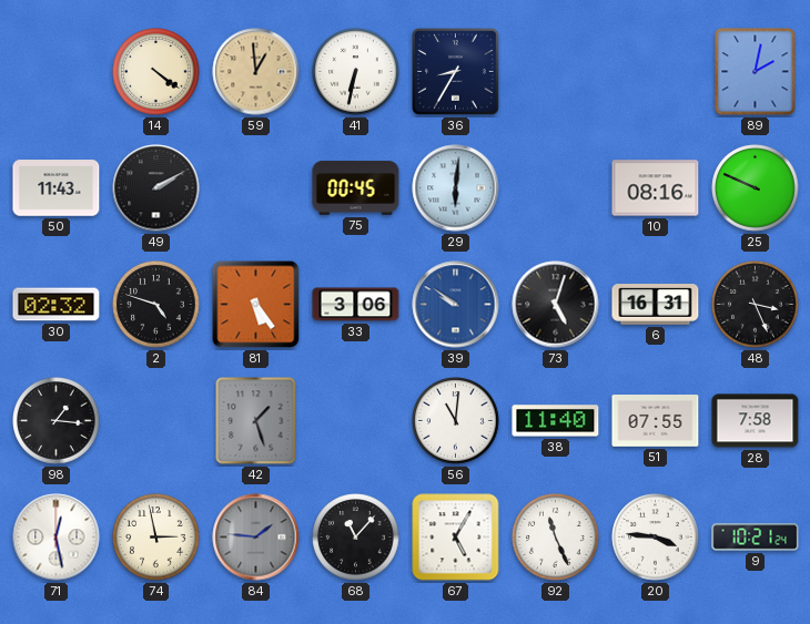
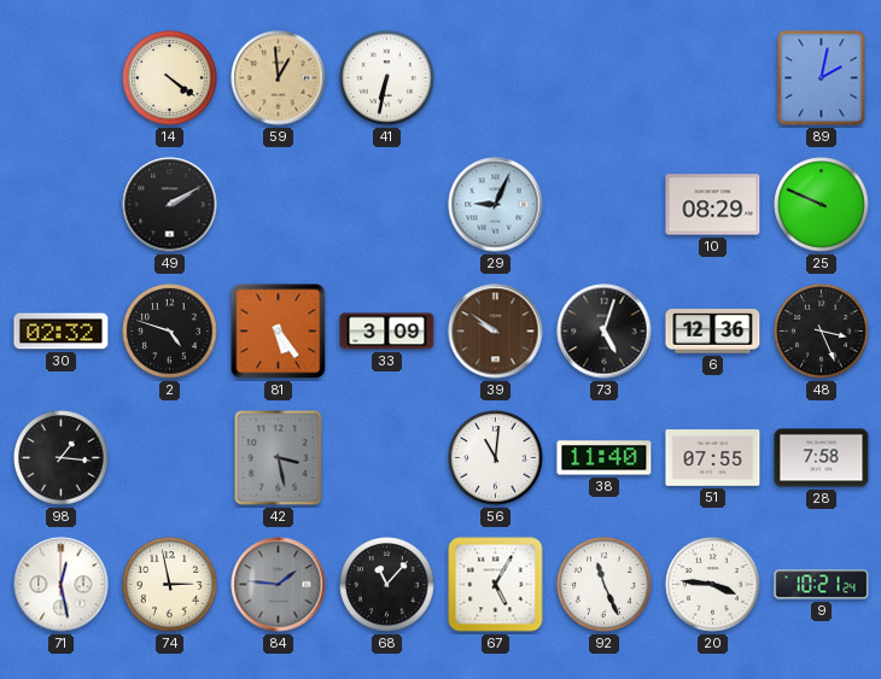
36: 8:35 -> none
50: 11:43 -> none
75: 00:45 -> none
29: 6:01 -> 9:04
10: 08:16 -> 08:29
33: 3:06 -> 3:09
39 dial: blue -> brown
6: 16:31 -> 12:36
42: 1:27 -> 3:28
